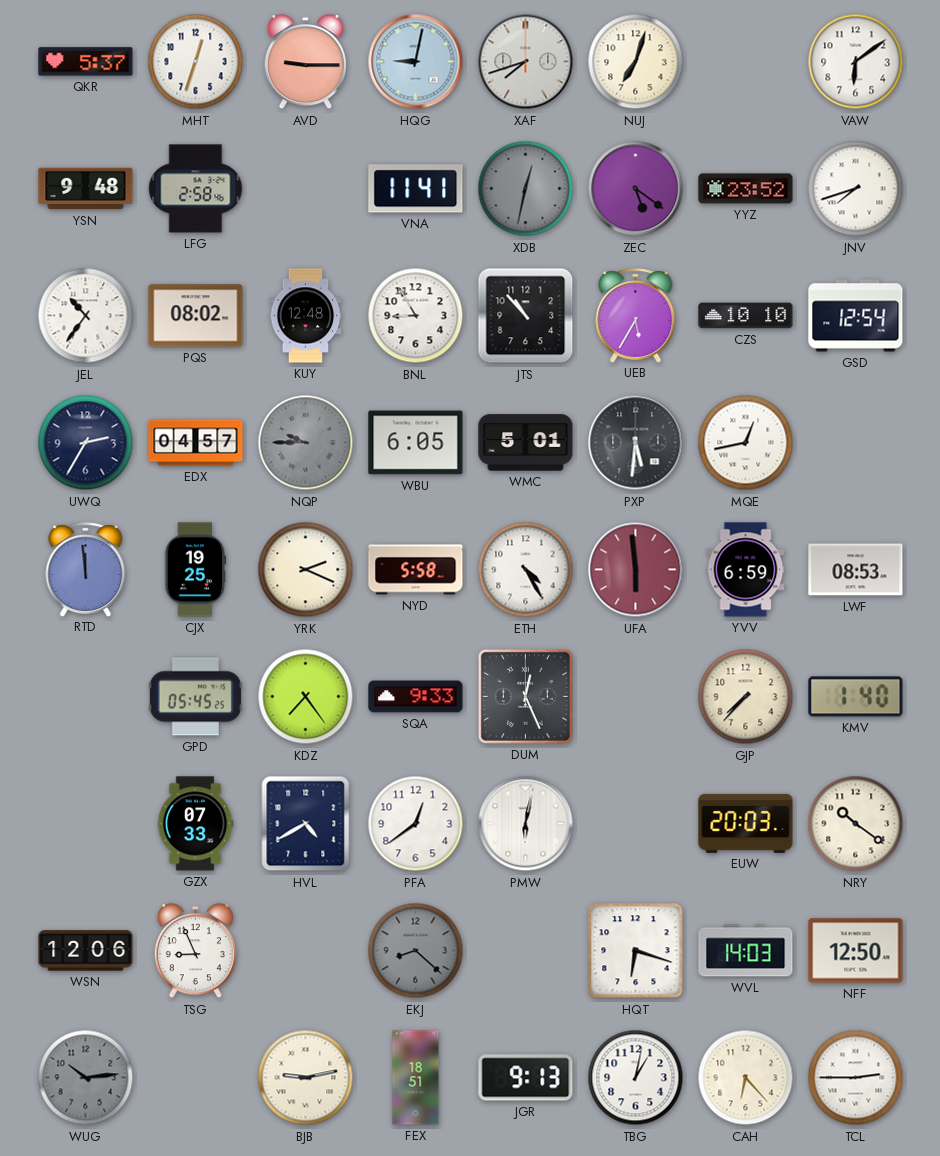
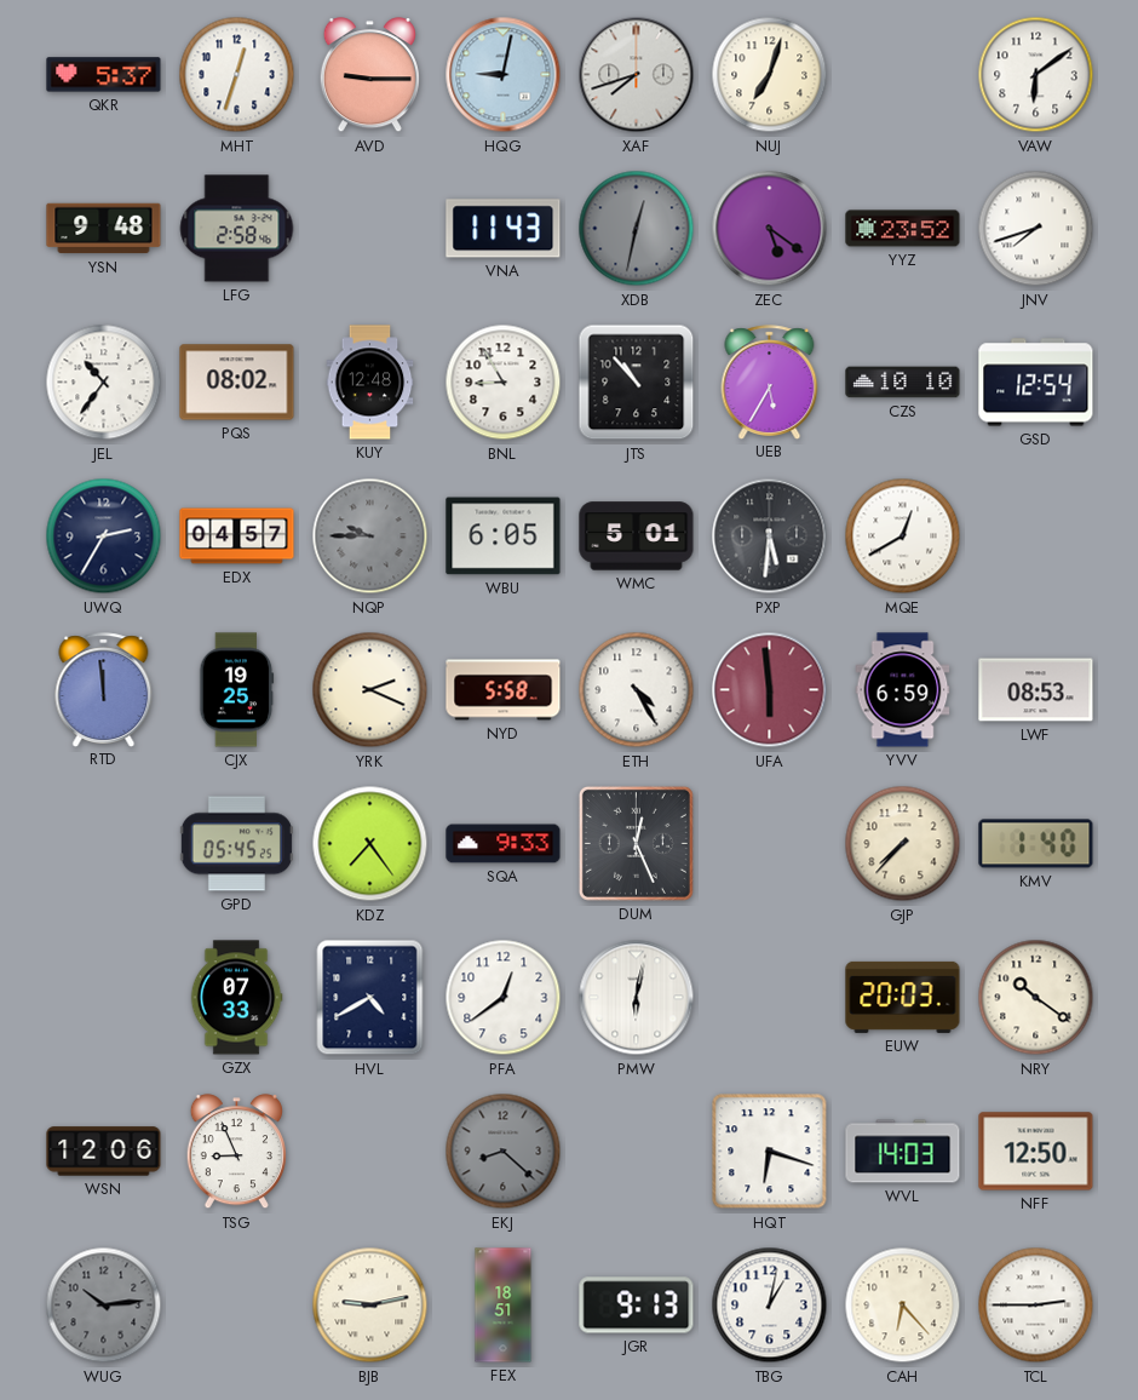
VNA: 11:41 -> 11:43
MQE: 12:43 -> 12:40
